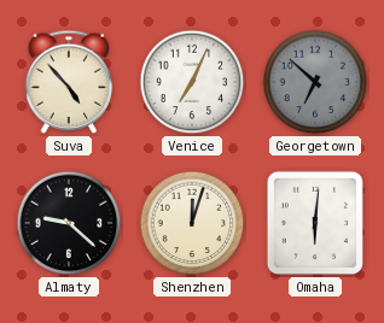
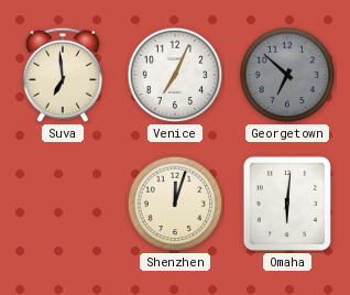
Suva: 4:53 -> 6:59
Almaty: 9:22 -> none
